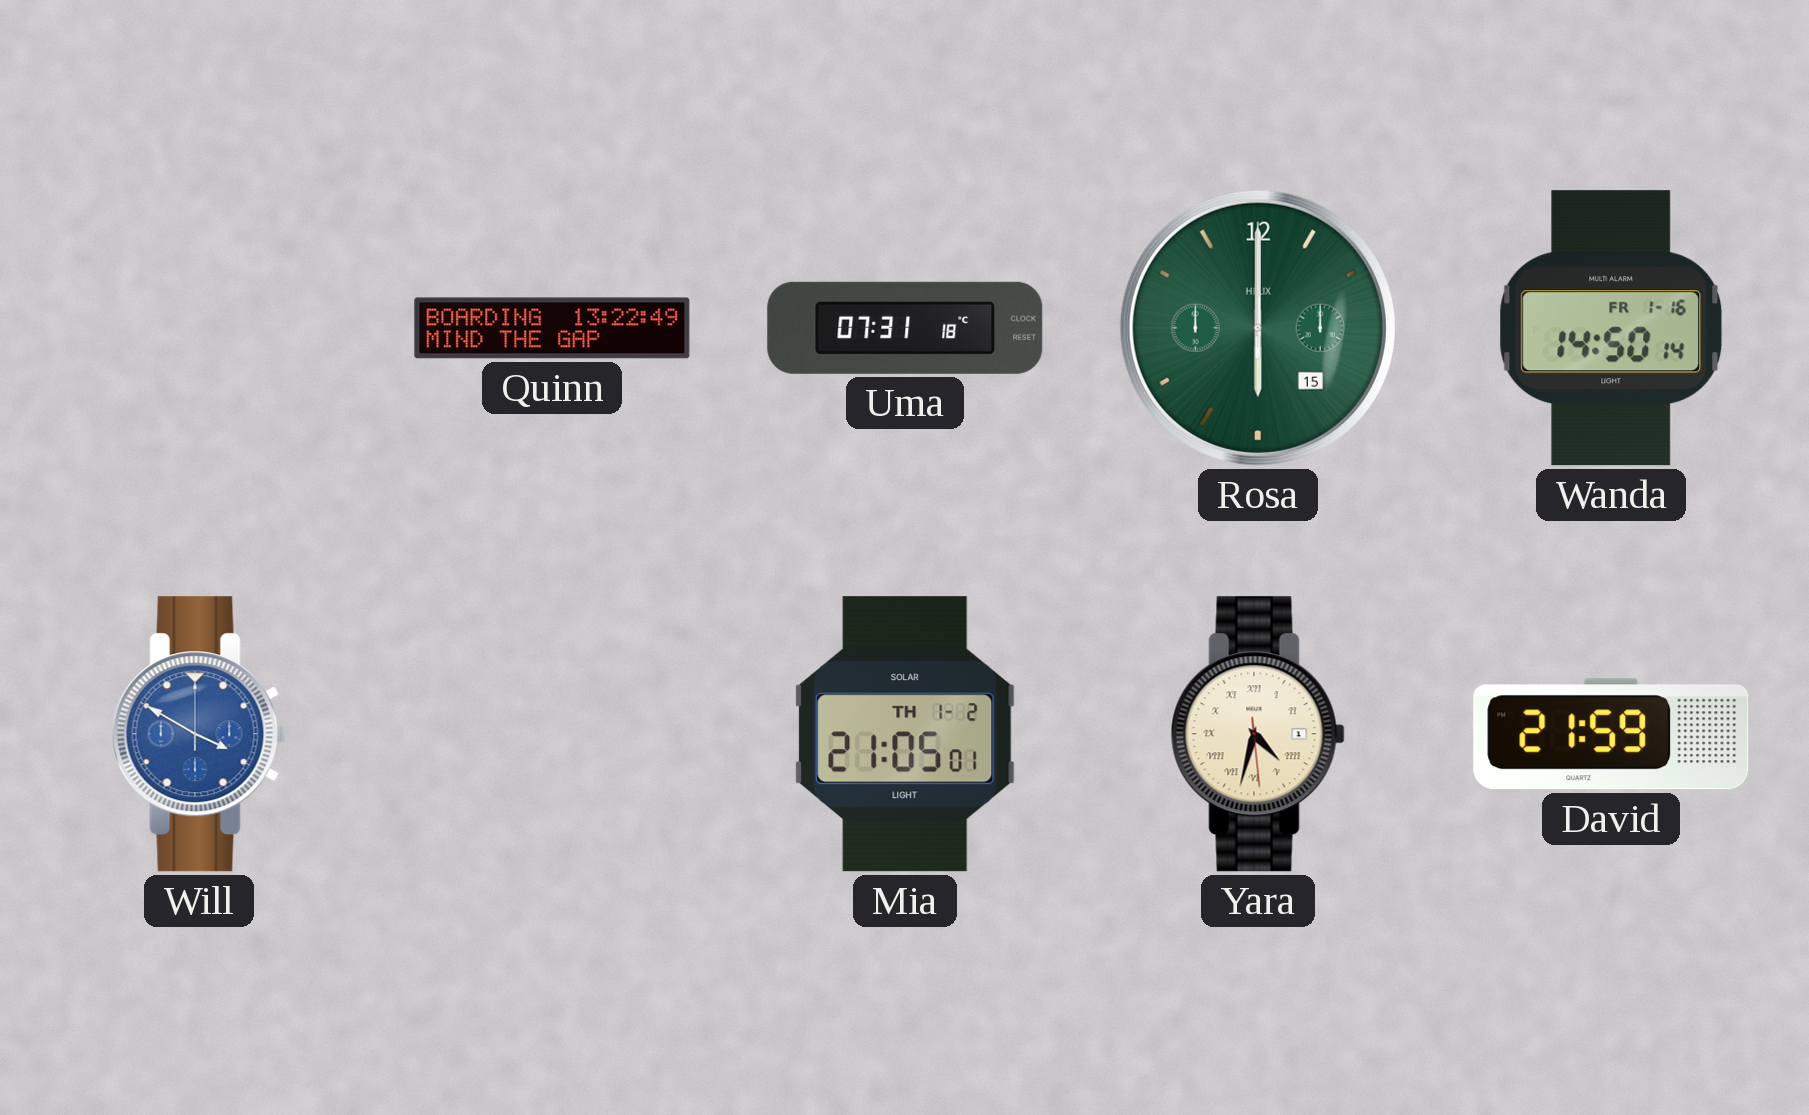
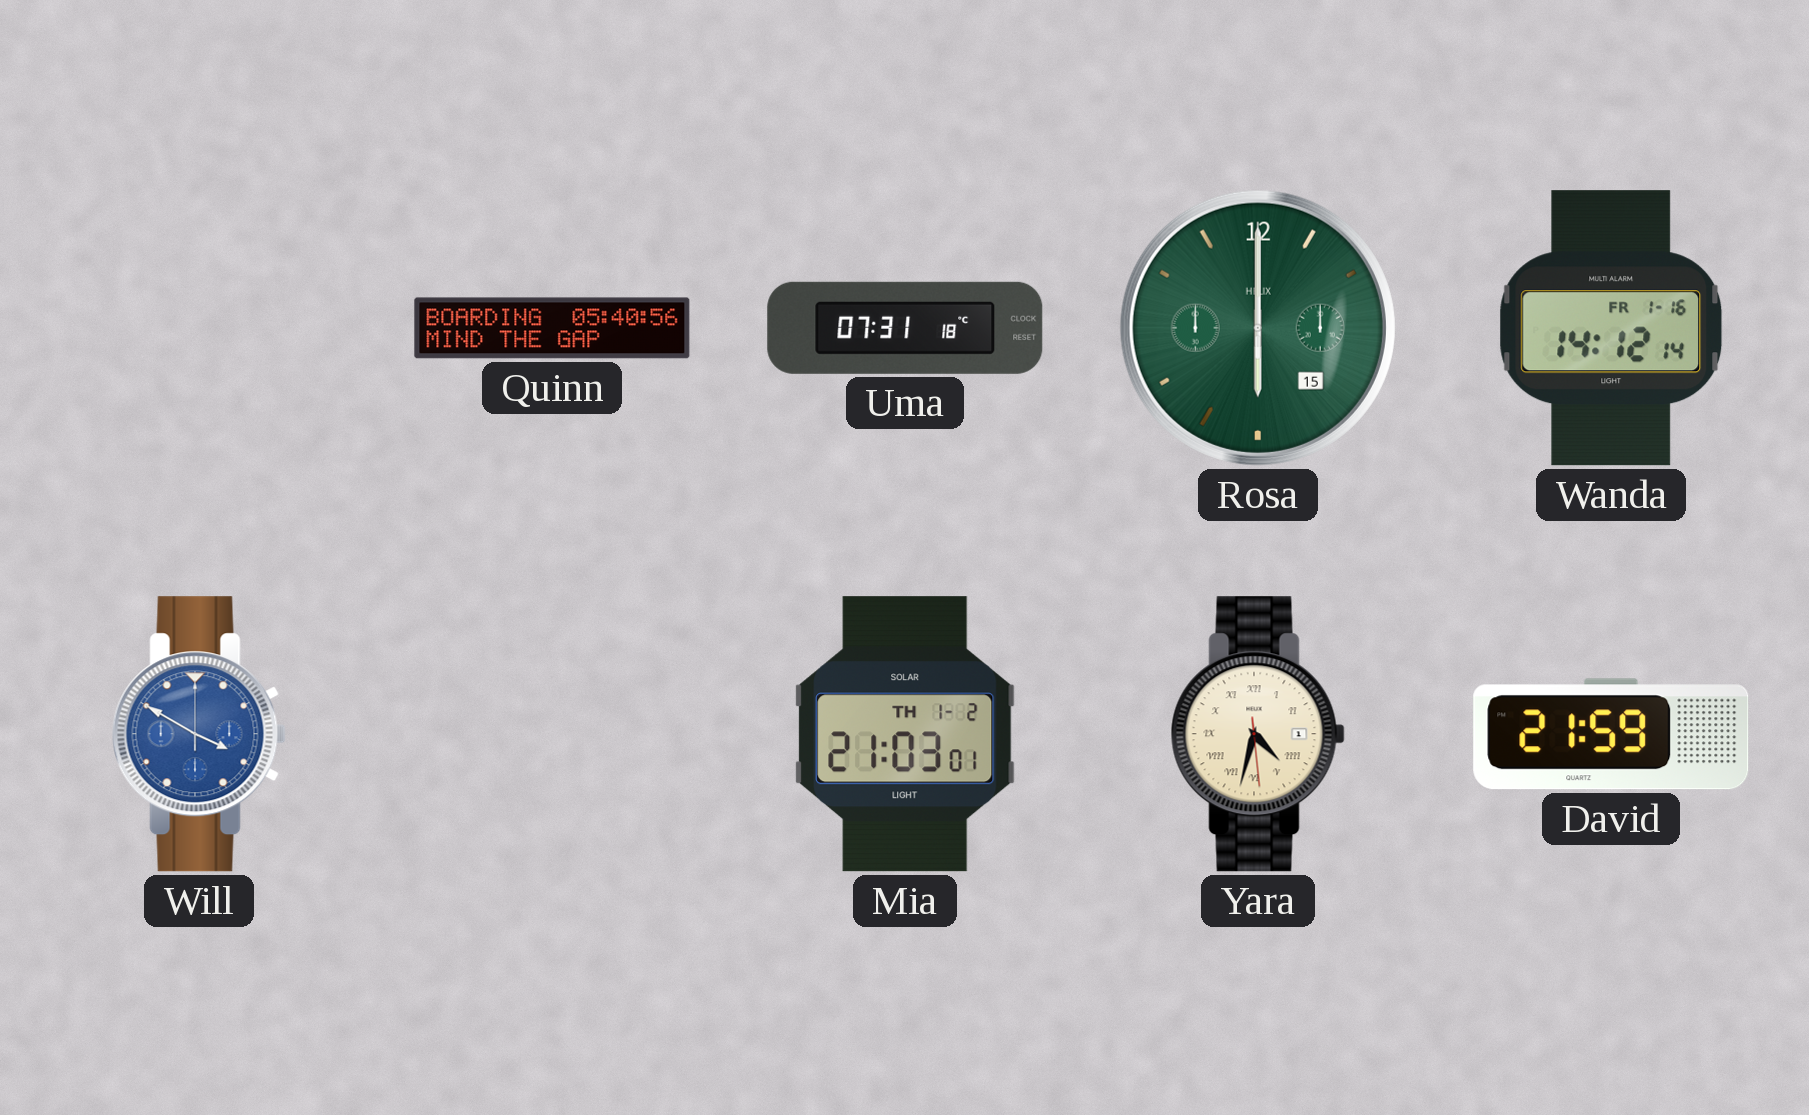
Quinn: 13:22 -> 05:40
Wanda: 14:50 -> 14:12
Mia: 21:05 -> 21:03
